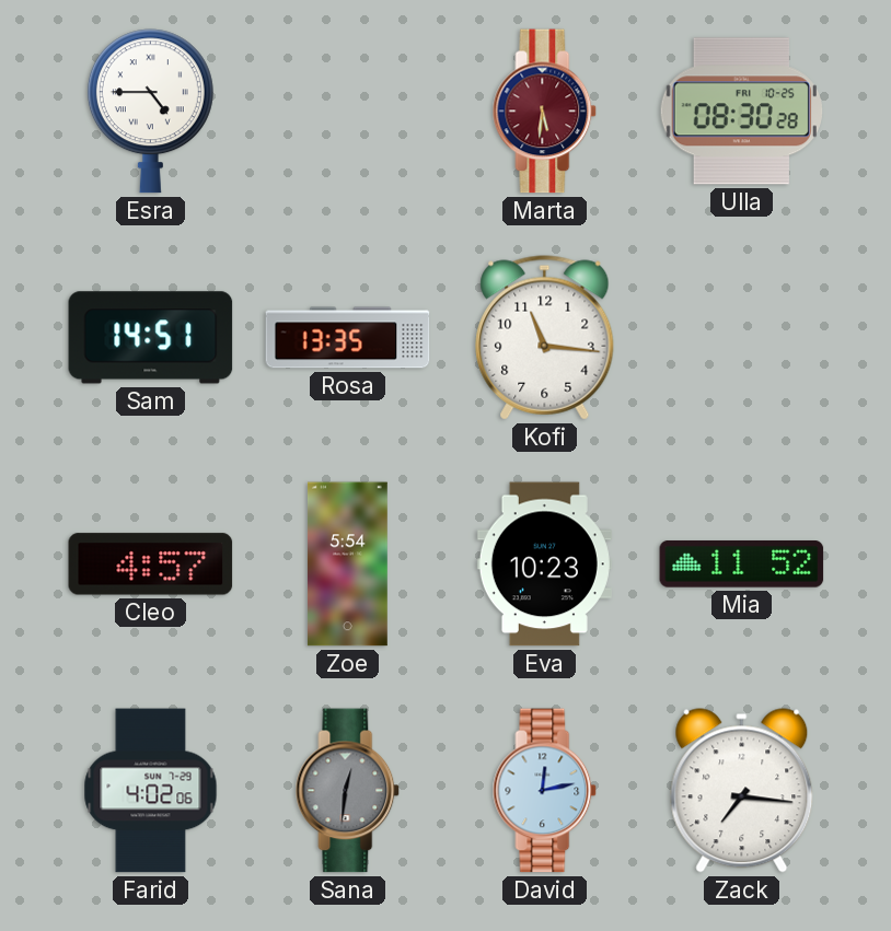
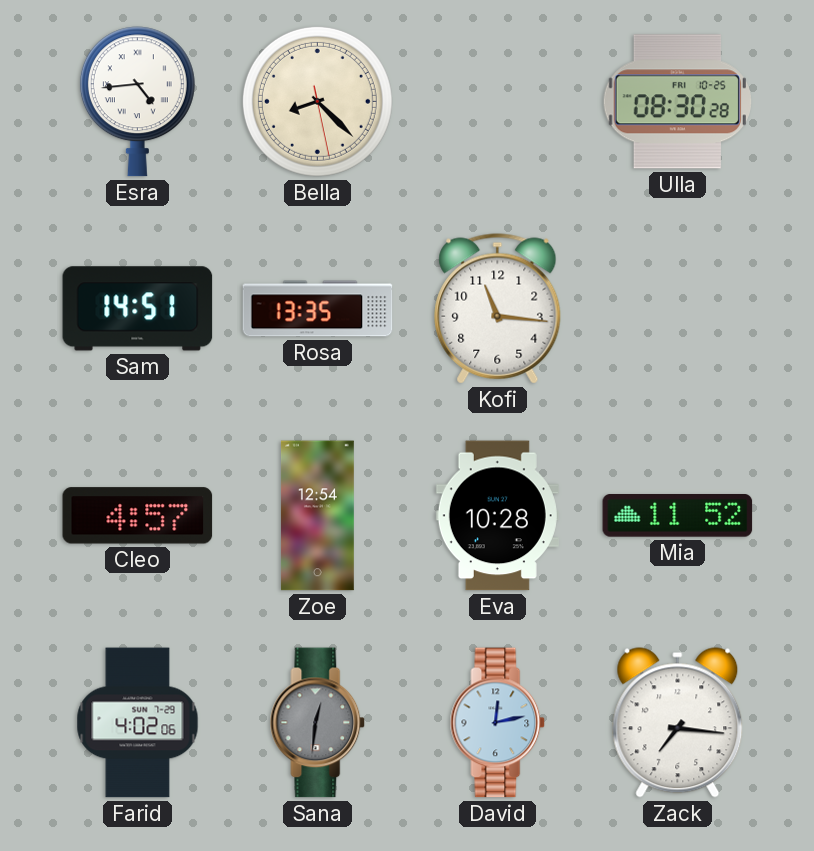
Esra: 4:45 -> 4:44
Bella: none -> 8:22
Marta: 5:31 -> none
Zoe: 5:54 -> 12:54
Eva: 10:23 -> 10:28
